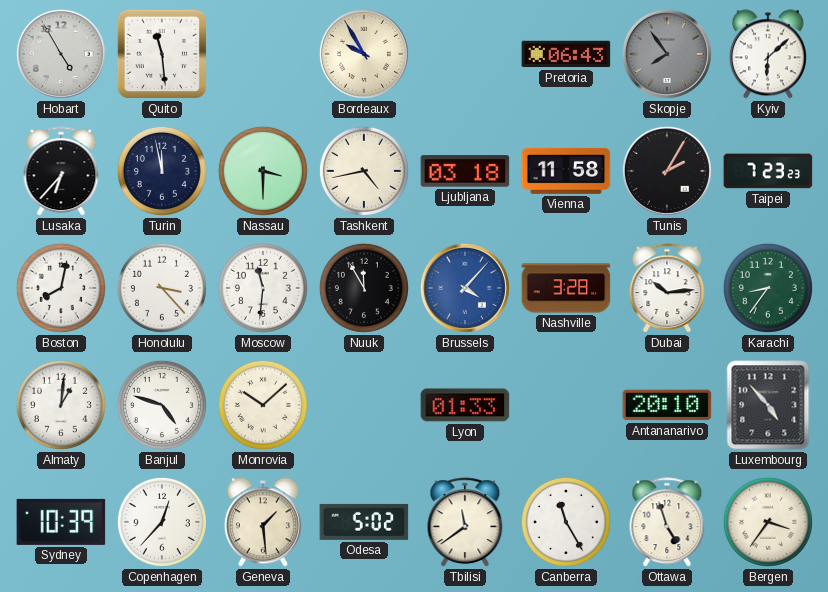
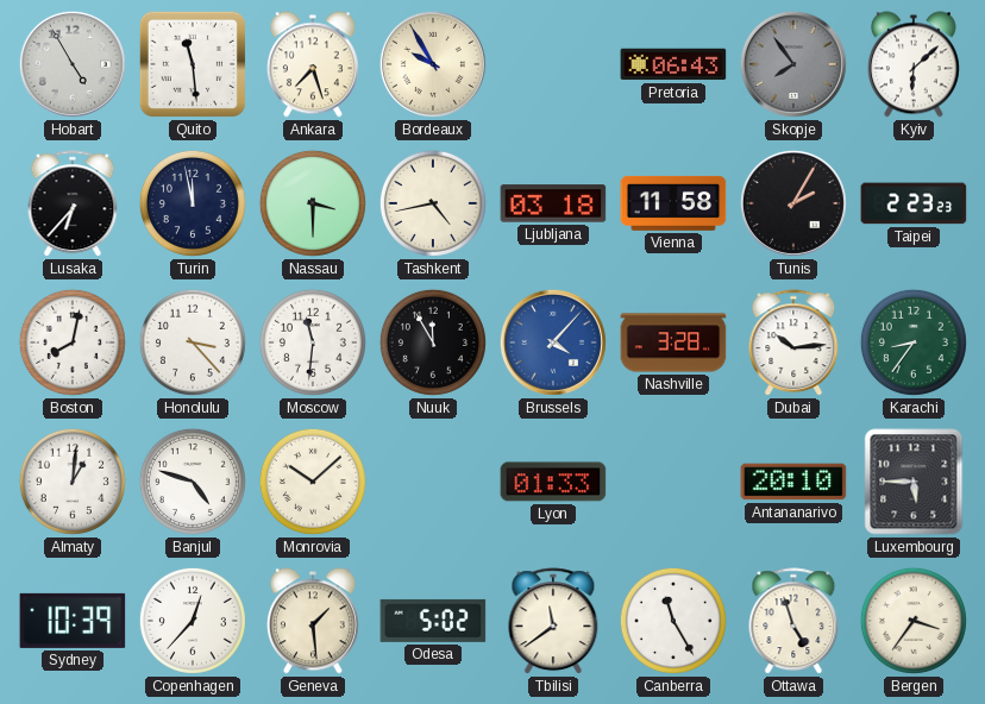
Ankara: none -> 7:27
Taipei: 7:23 -> 2:23
Luxembourg: 4:53 -> 5:45
